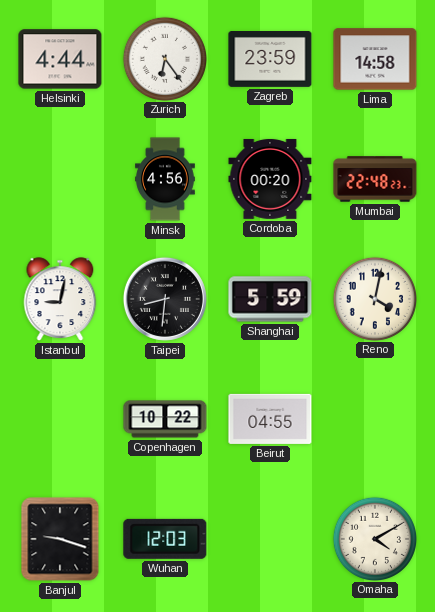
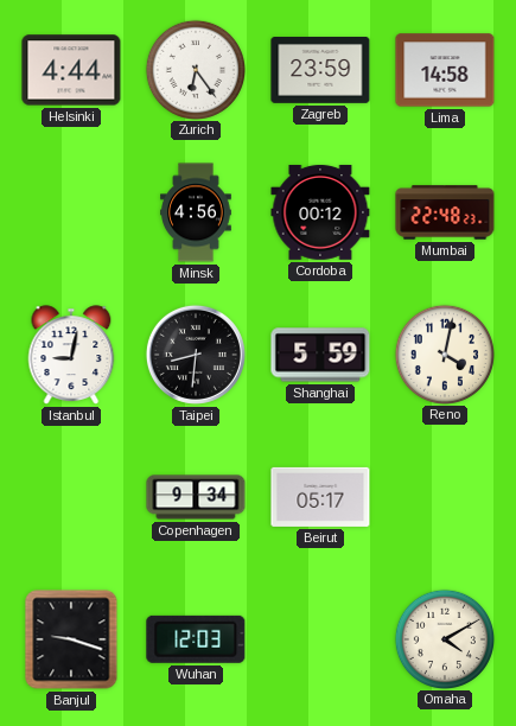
Cordoba: 00:20 -> 00:12
Copenhagen: 10:22 -> 9:34
Beirut: 04:55 -> 05:17
